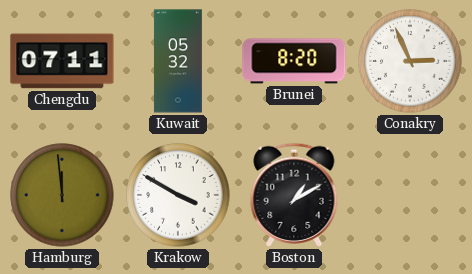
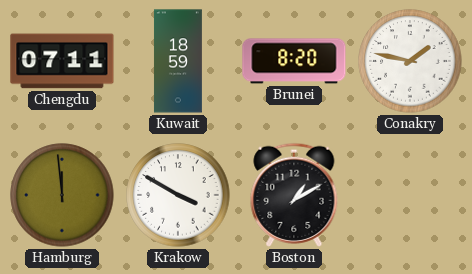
Kuwait: 05:32 -> 18:59
Conakry: 2:56 -> 1:47
